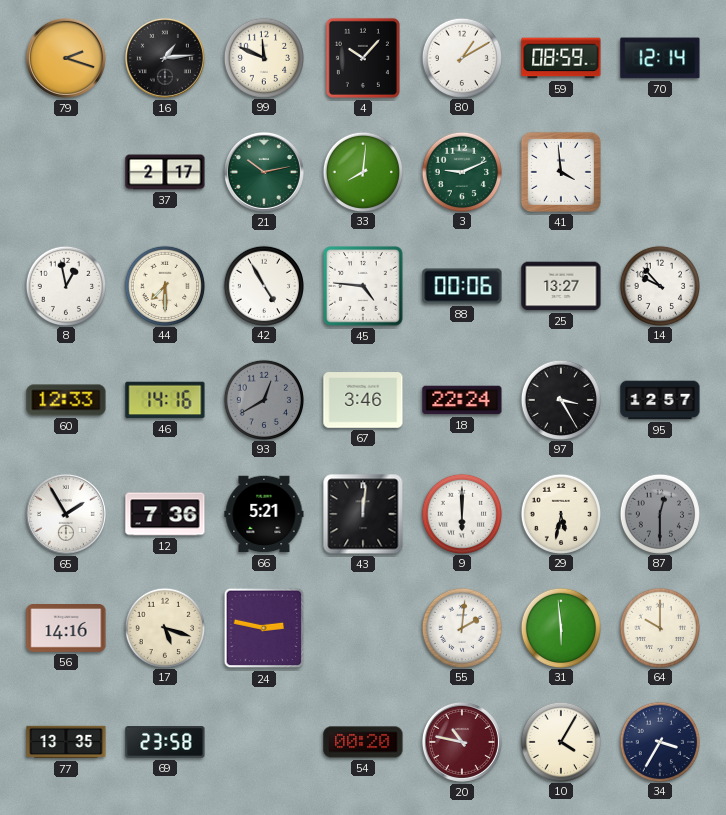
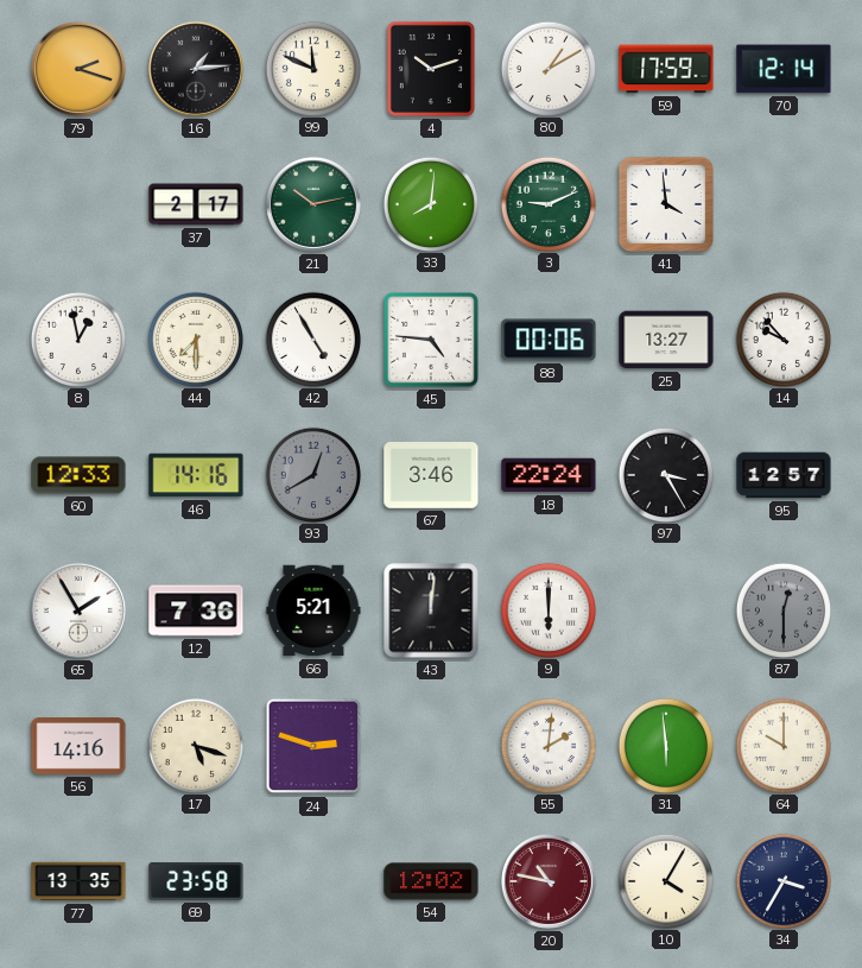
4: 10:07 -> 10:12
59: 08:59 -> 17:59
29: 5:32 -> none
24: 2:47 -> 2:48
54: 00:20 -> 12:02
